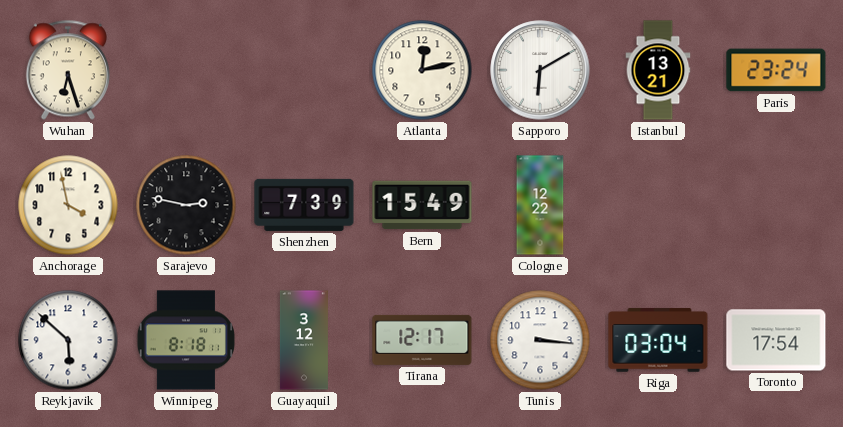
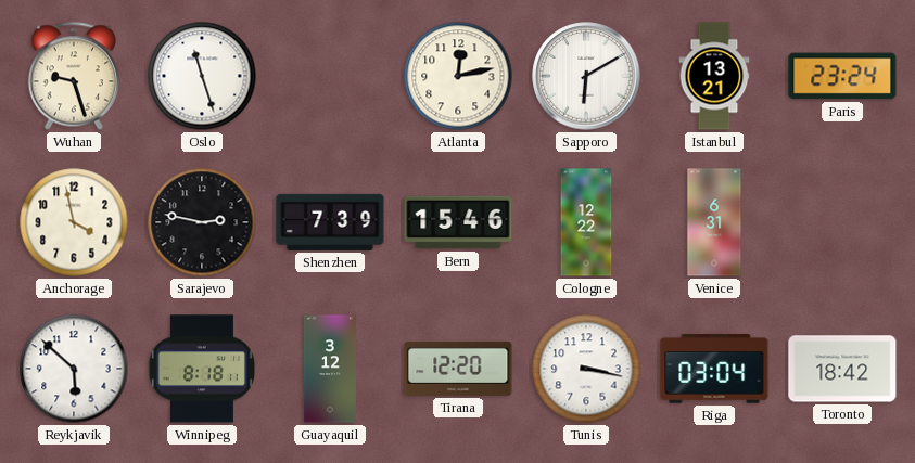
Wuhan: 6:27 -> 9:27
Oslo: none -> 11:27
Bern: 15:49 -> 15:46
Venice: none -> 6:31
Tirana: 12:17 -> 12:20
Tunis: 3:16 -> 3:17
Toronto: 17:54 -> 18:42
